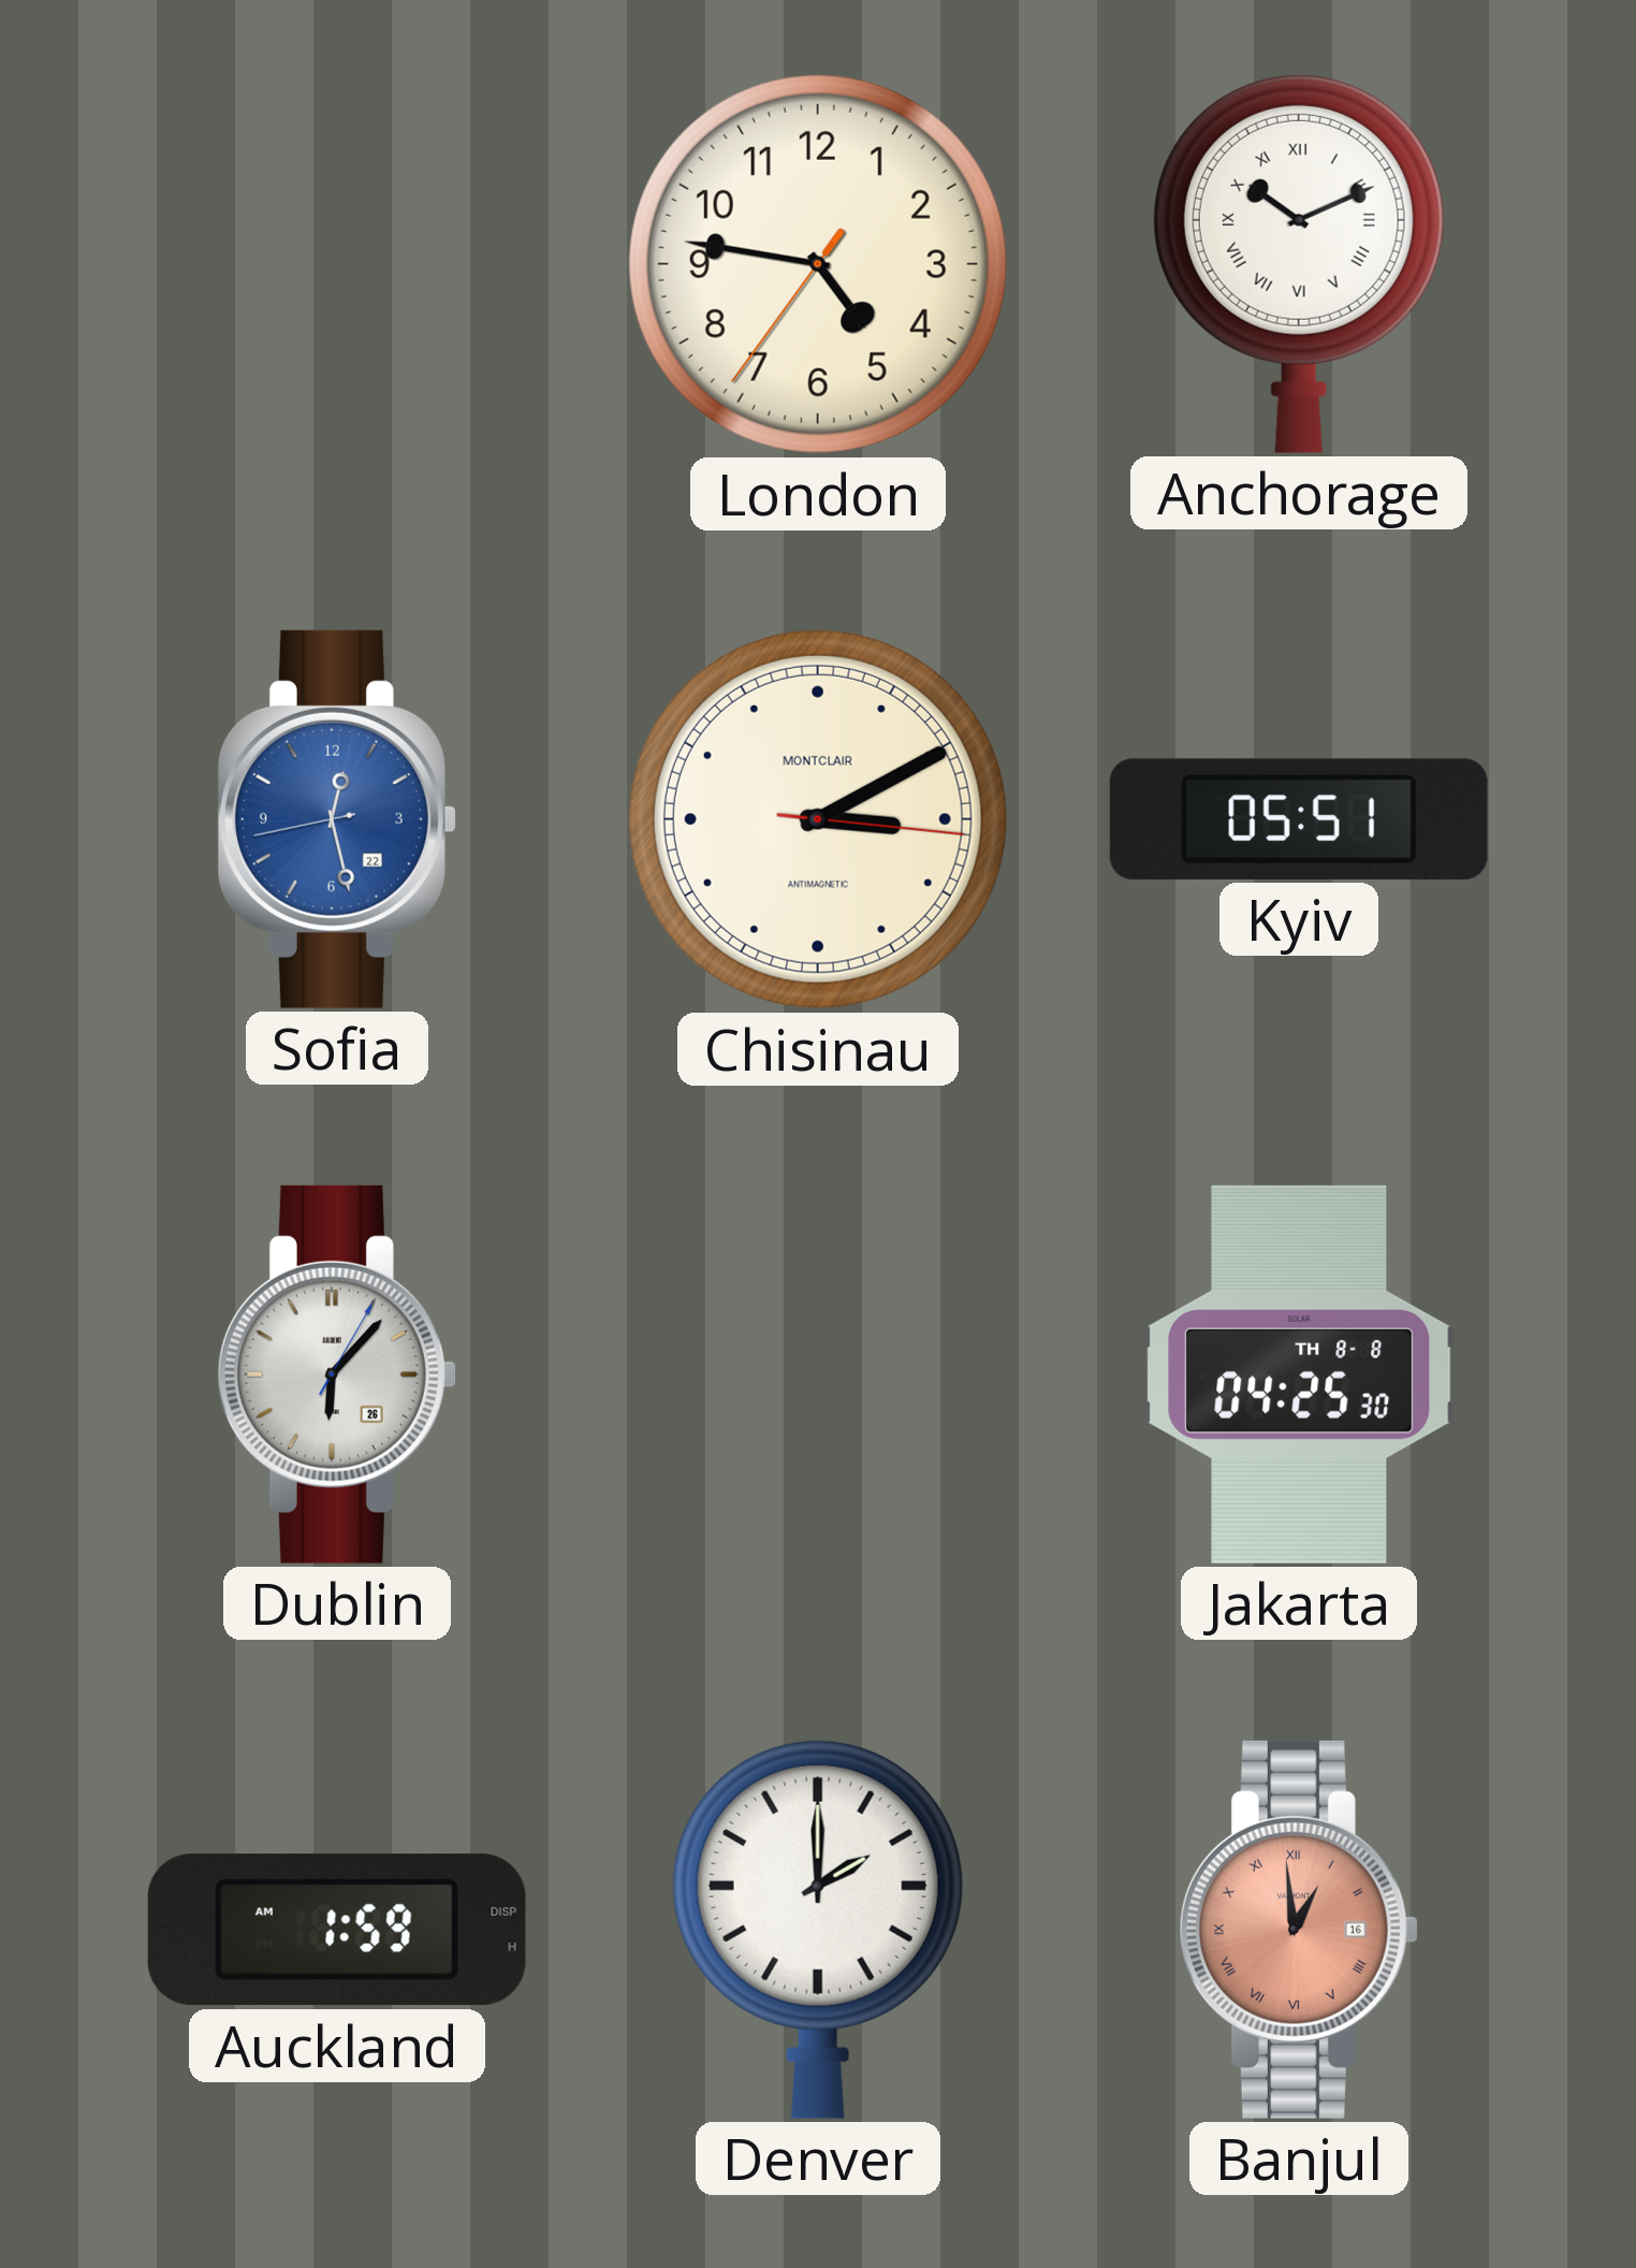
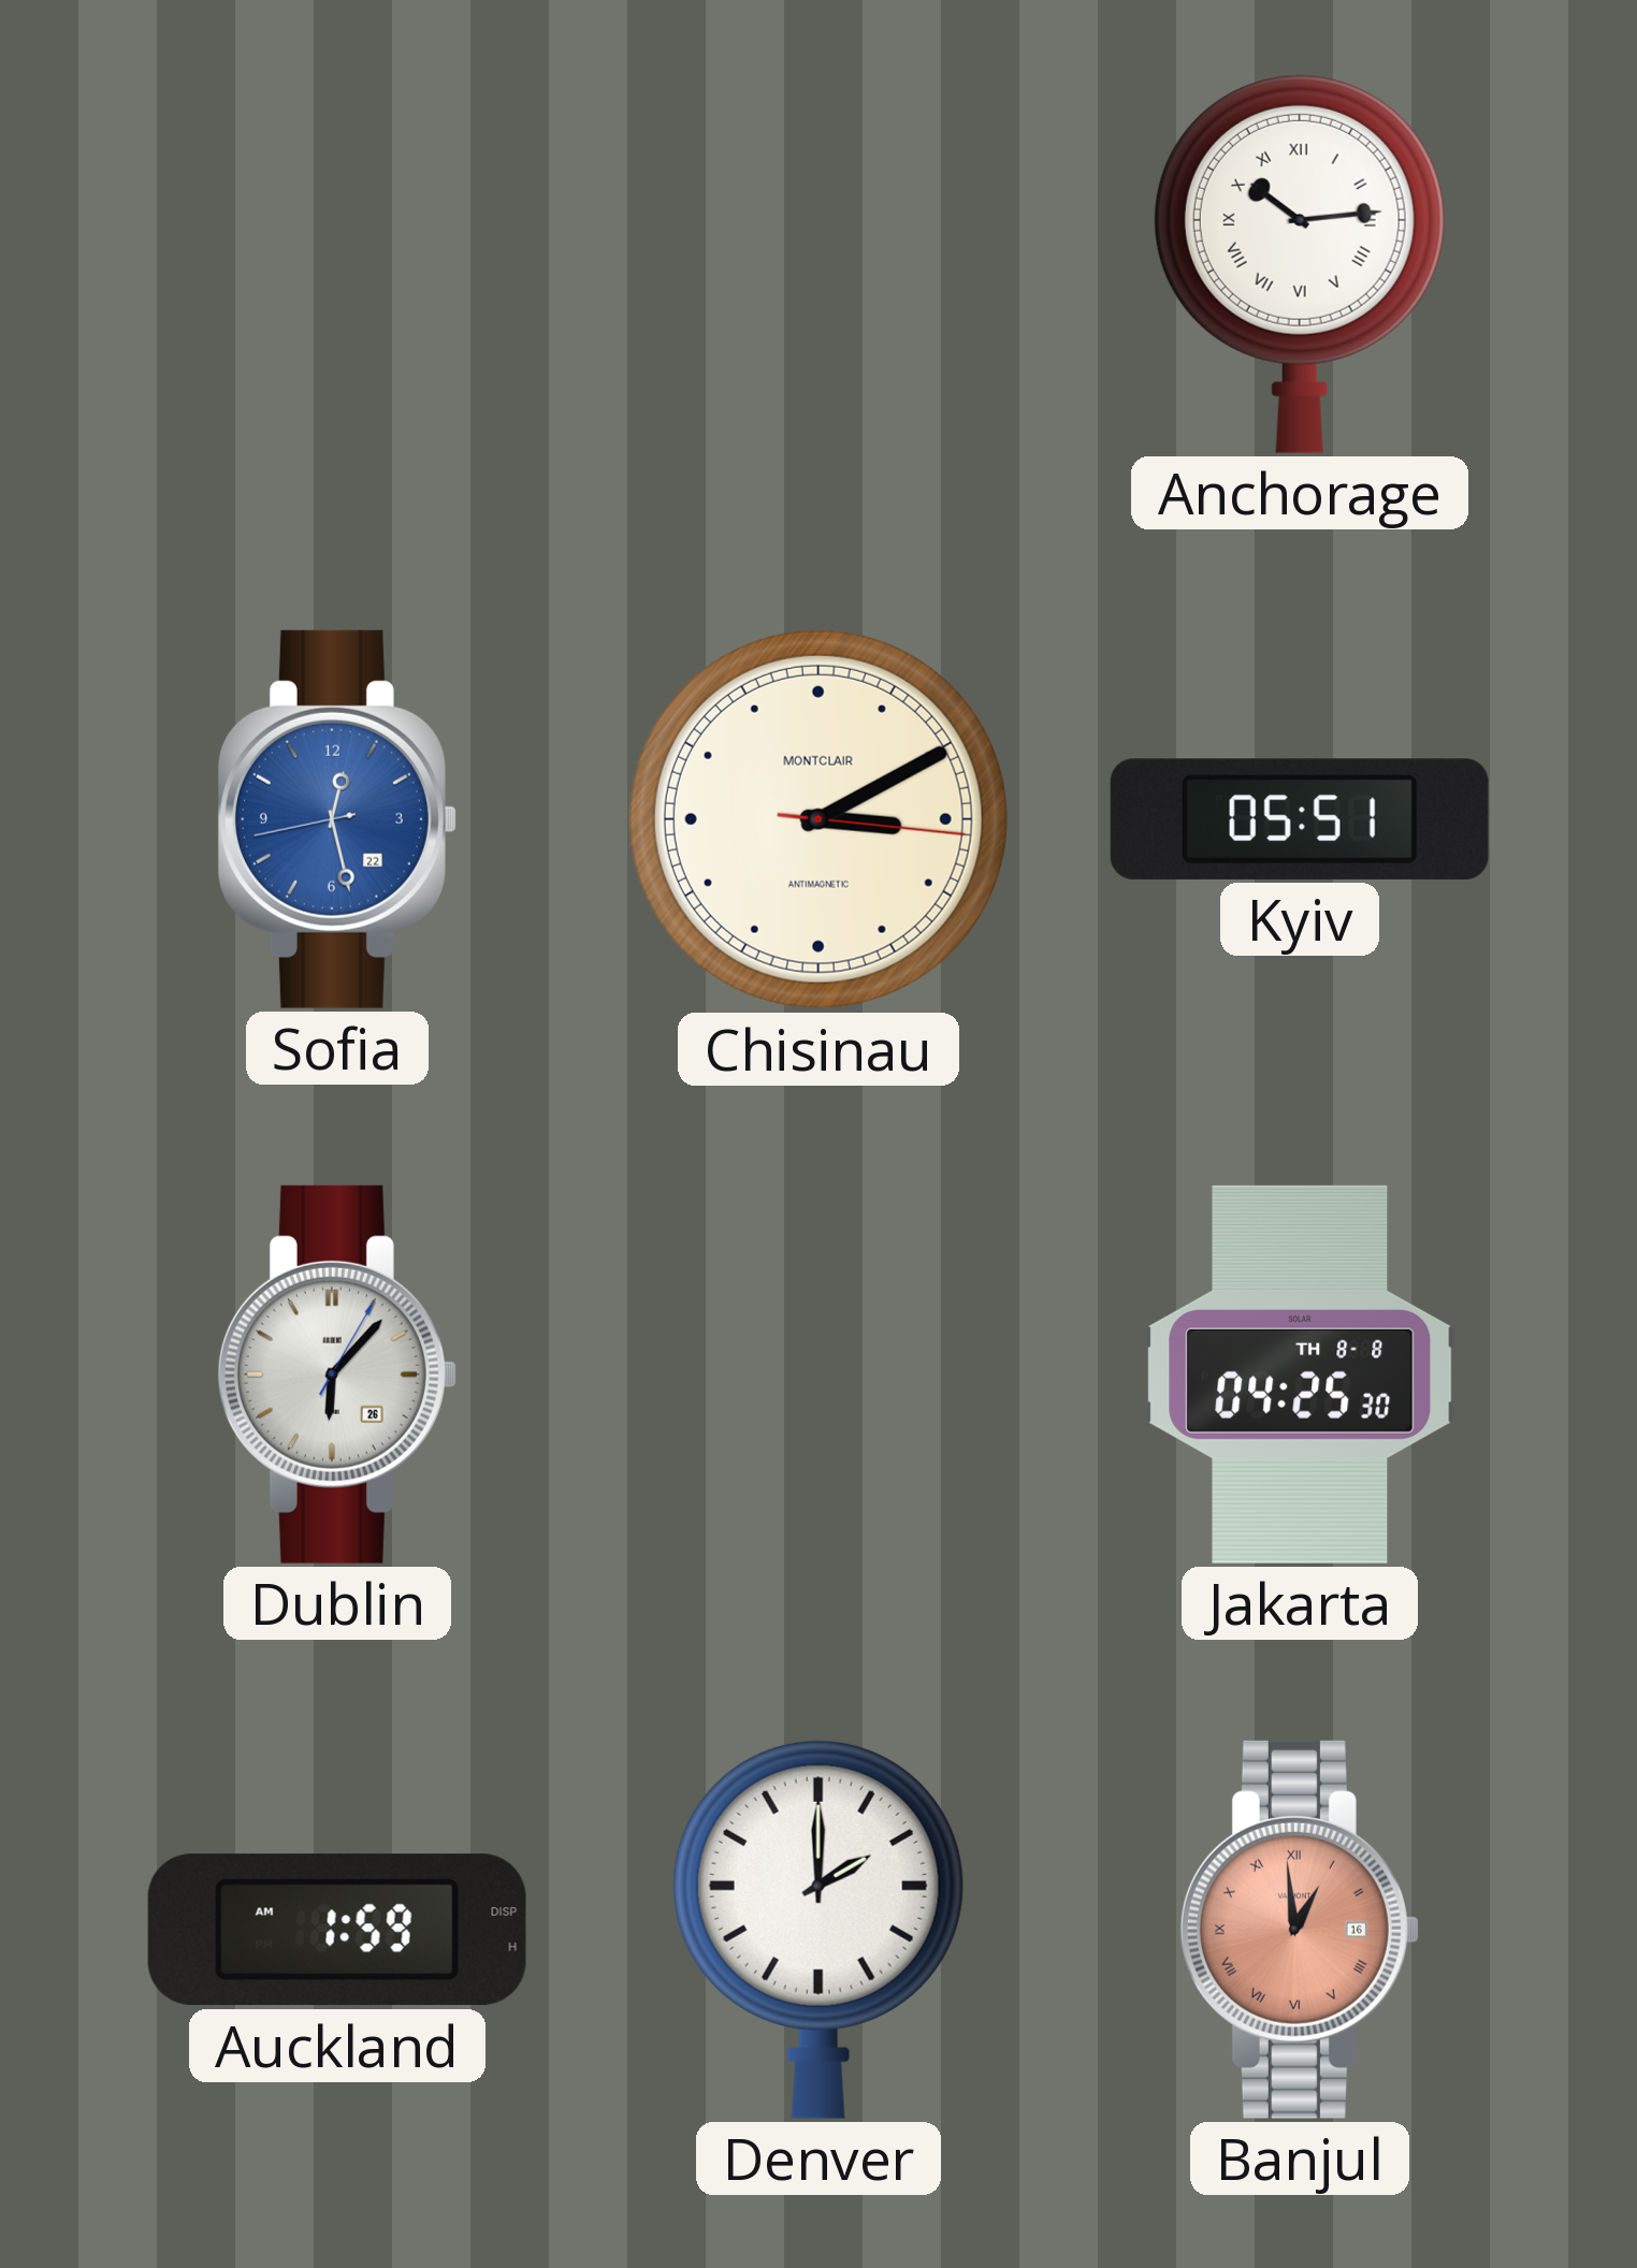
London: 4:46 -> none
Anchorage: 10:11 -> 10:14
